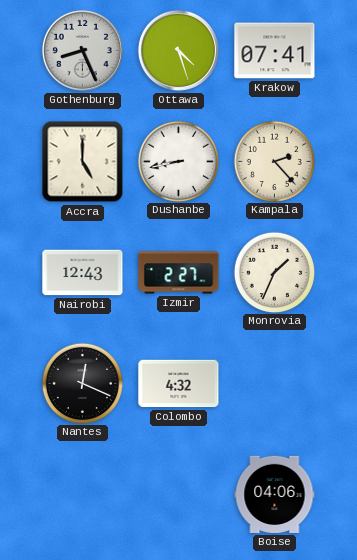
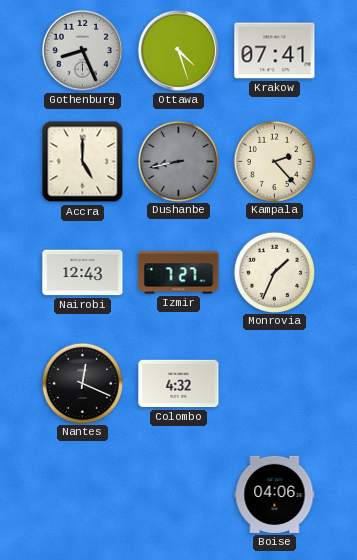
Dushanbe dial: white -> grey
Izmir: 2:27 -> 7:27
